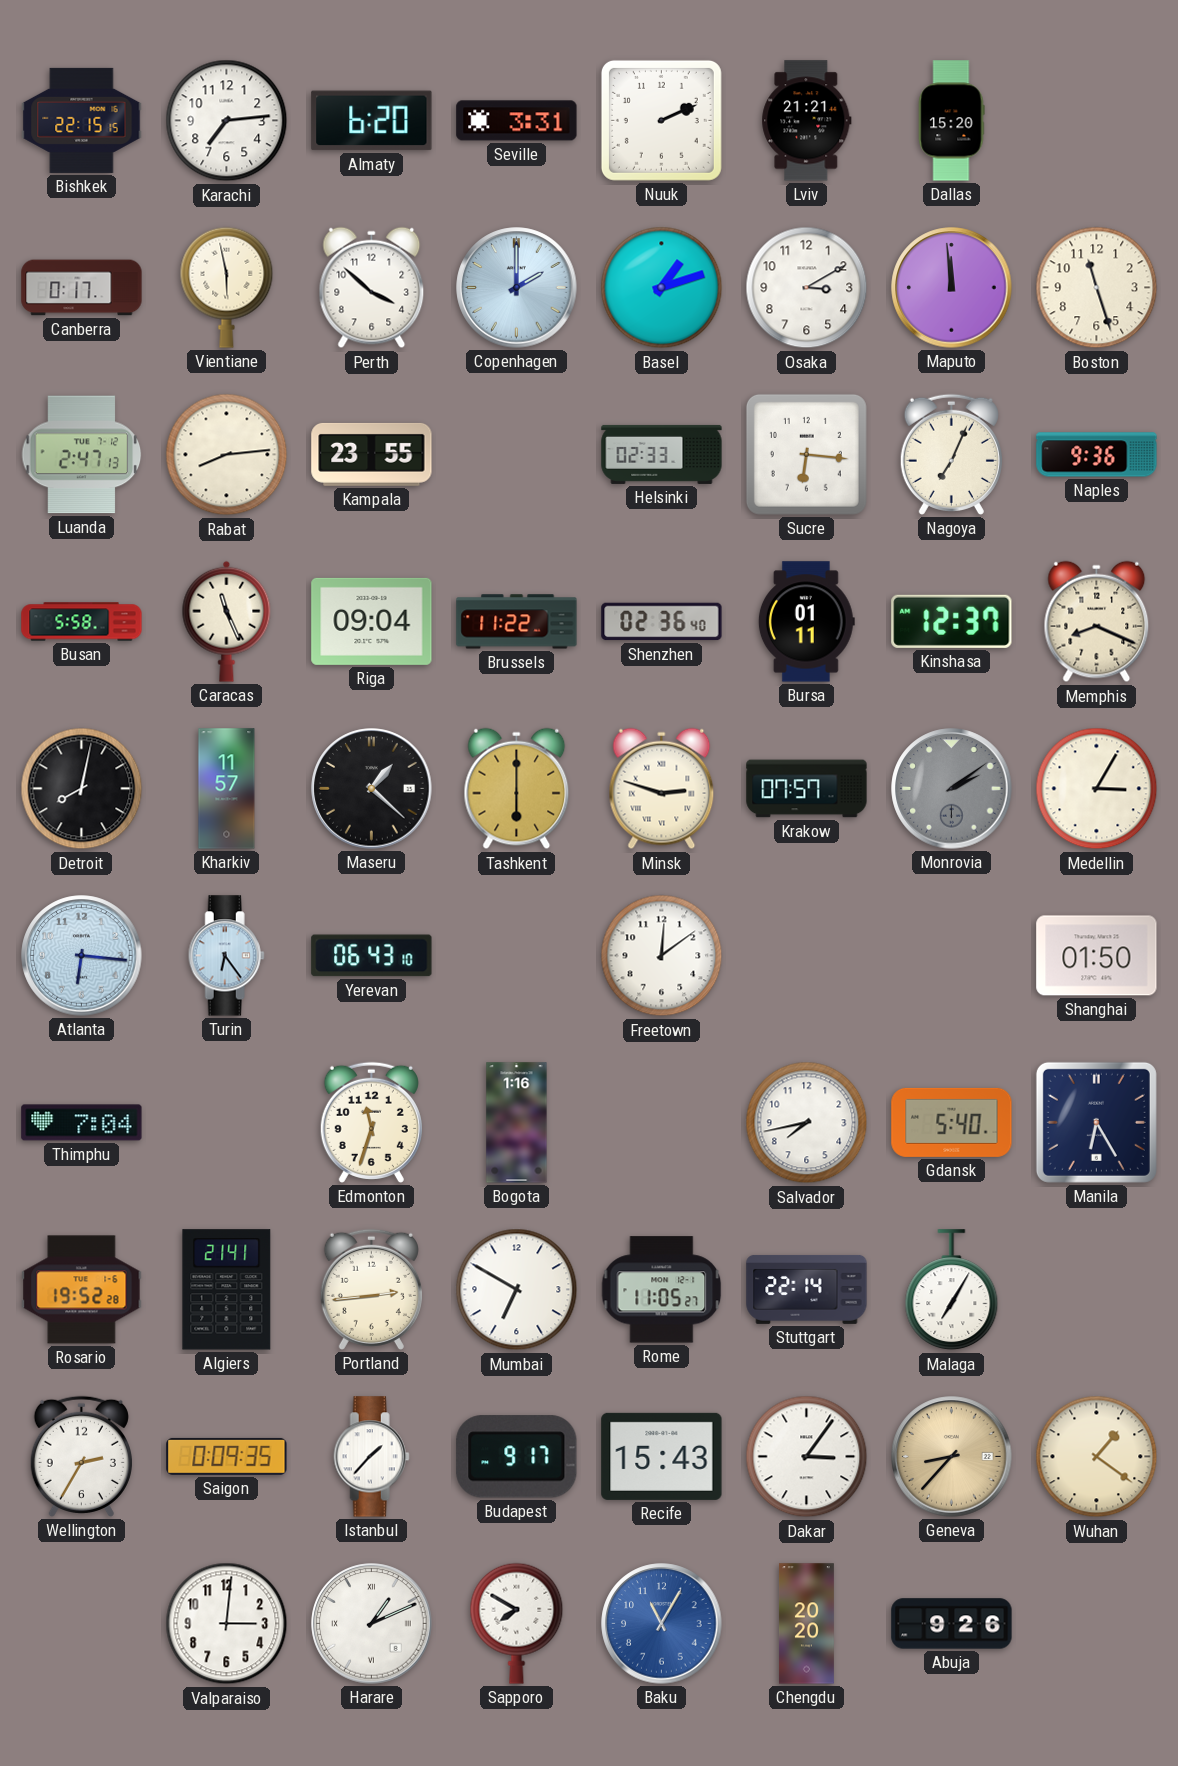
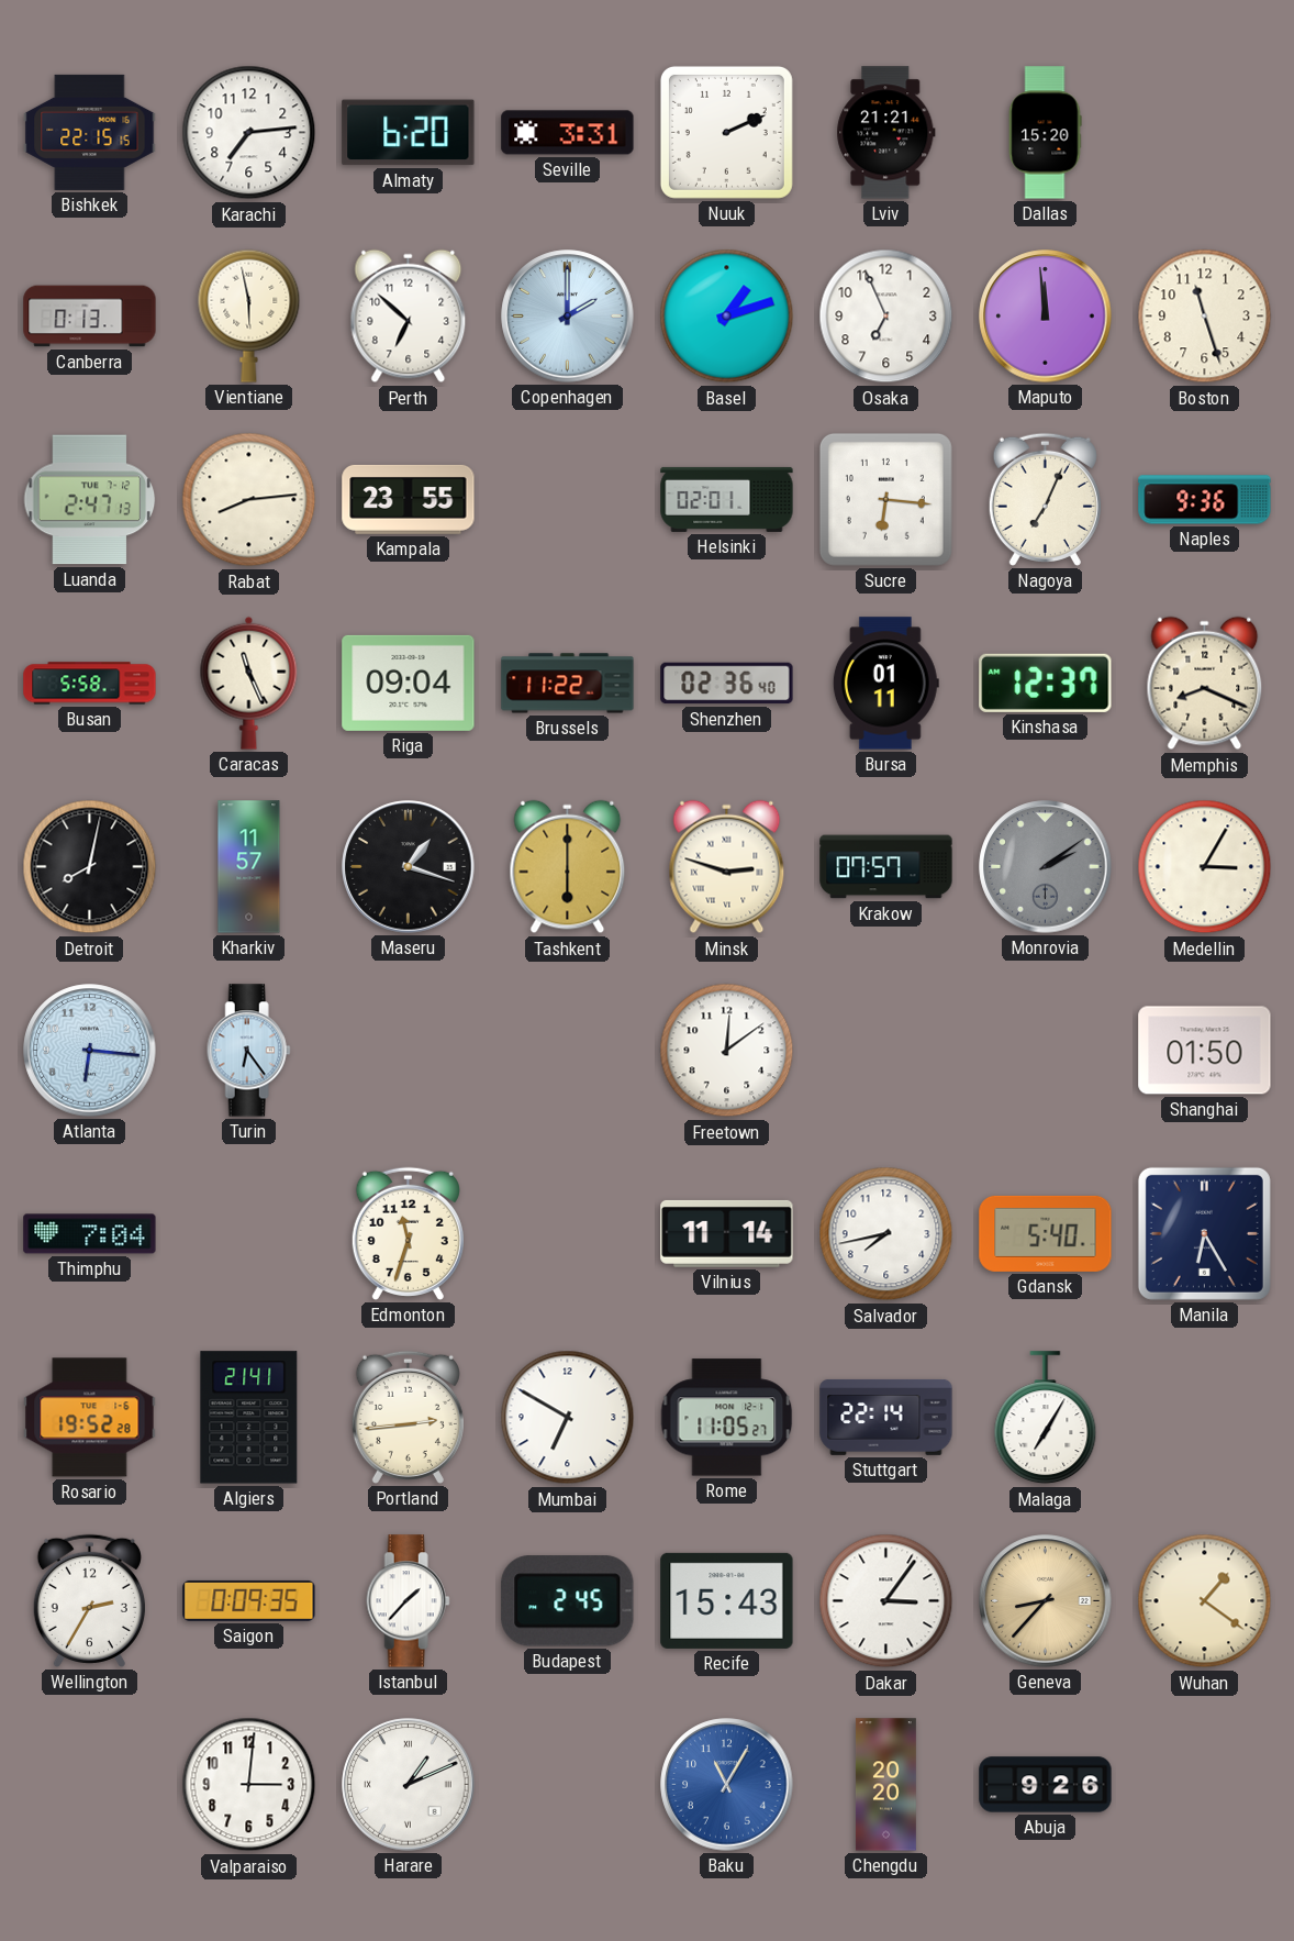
Canberra: 0:17 -> 0:13
Perth: 3:52 -> 6:52
Osaka: 3:10 -> 6:56
Helsinki: 02:33 -> 02:01
Maseru: 1:22 -> 1:18
Yerevan: 06:43 -> none
Bogota: 1:16 -> none
Vilnius: none -> 11:14
Budapest: 9:17 -> 2:45
Sapporo: 7:50 -> none
